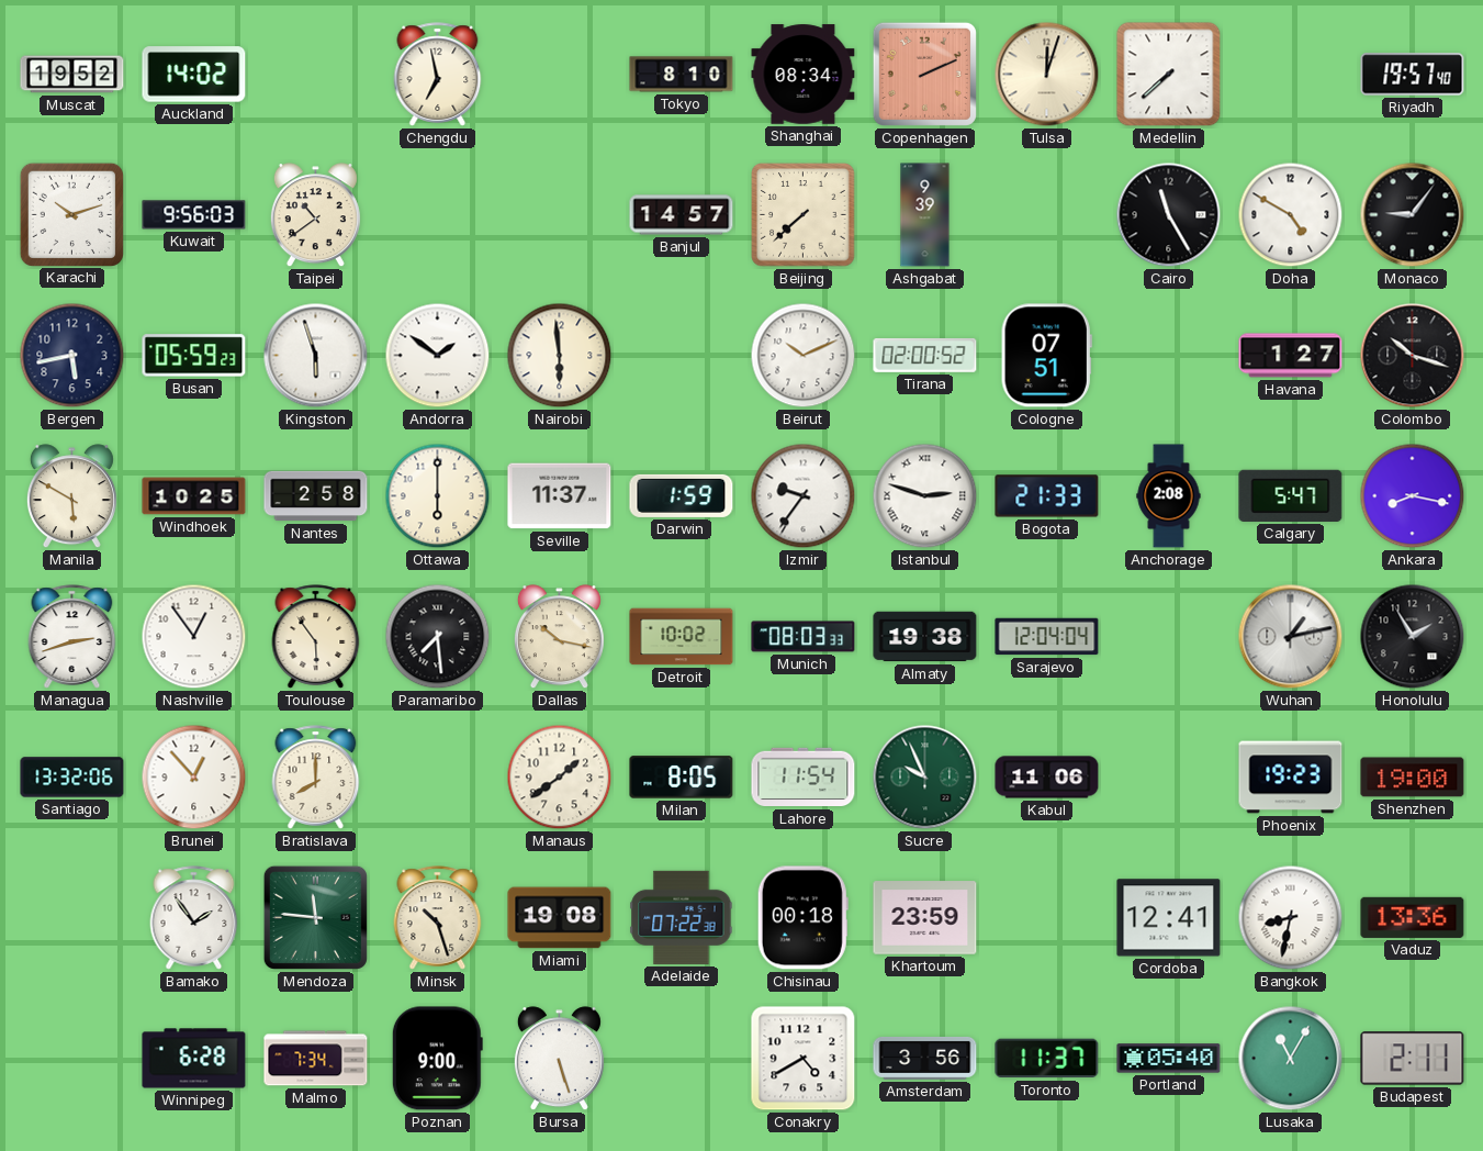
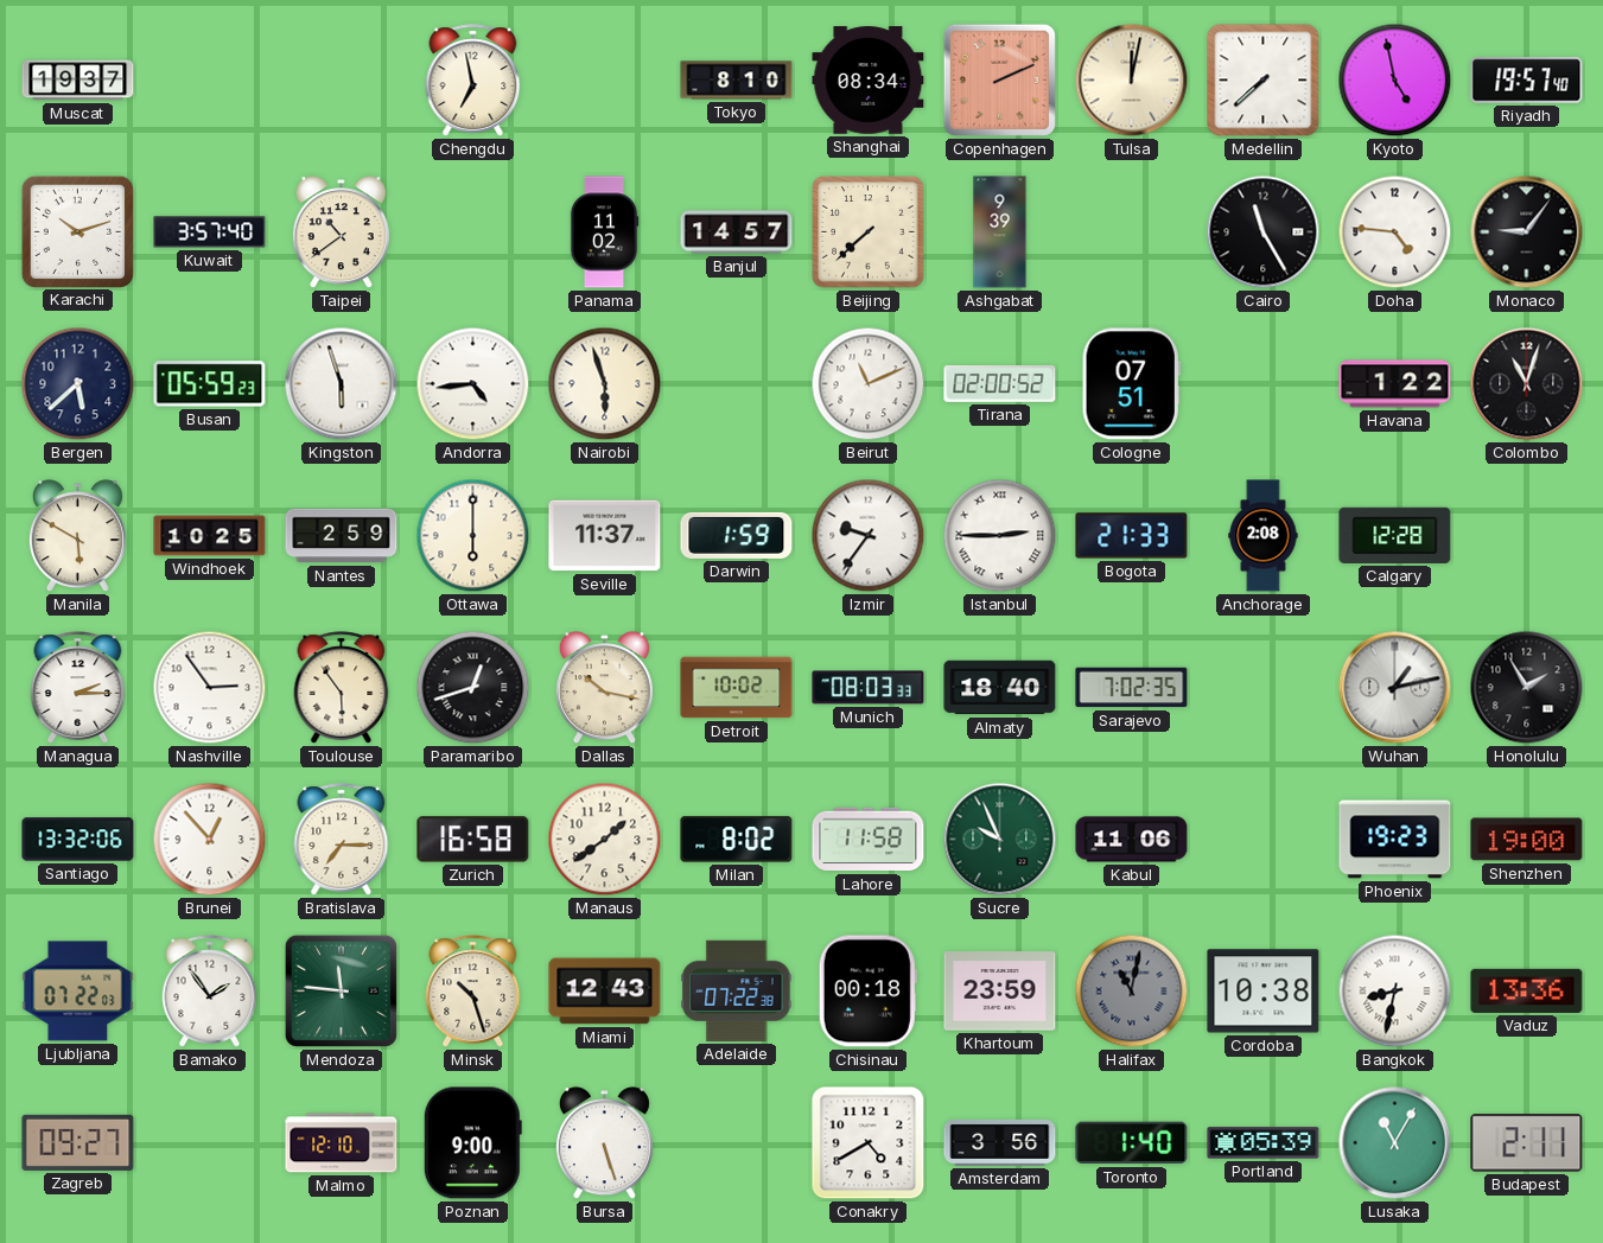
Muscat: 19:52 -> 19:37
Auckland: 14:02 -> none
Tulsa: 12:03 -> 12:02
Kyoto: none -> 4:58
Kuwait: 9:56 -> 3:57
Panama: none -> 11:02
Doha: 4:50 -> 4:46
Bergen: 5:43 -> 5:38
Andorra: 1:51 -> 4:44
Nairobi: 5:59 -> 5:57
Beirut: 10:11 -> 11:11
Havana: 1:27 -> 1:22
Colombo: 10:18 -> 11:03
Nantes: 2:58 -> 2:59
Istanbul: 2:48 -> 2:45
Calgary: 5:47 -> 12:28
Ankara: 8:17 -> none
Managua: 2:42 -> 2:15
Nashville: 12:54 -> 2:54
Paramaribo: 7:29 -> 12:42
Almaty: 19:38 -> 18:40
Sarajevo: 12:04 -> 7:02
Bratislava: 8:00 -> 7:15
Zurich: none -> 16:58
Milan: 8:05 -> 8:02
Lahore: 11:54 -> 11:58
Ljubljana: none -> 07:22
Miami: 19:08 -> 12:43
Halifax: none -> 11:02
Cordoba: 12:41 -> 10:38
Zagreb: none -> 09:27
Winnipeg: 6:28 -> none
Malmo: 7:34 -> 12:10
Toronto: 11:37 -> 1:40
Portland: 05:40 -> 05:39
